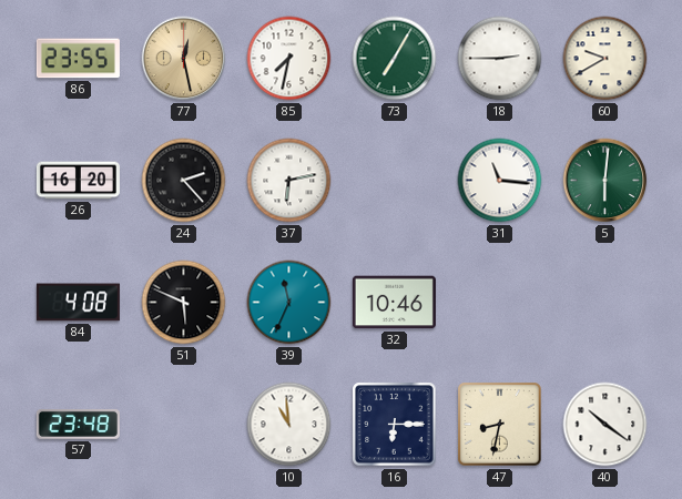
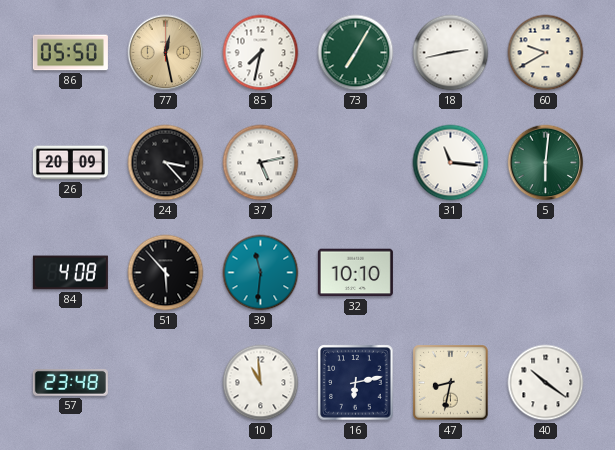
86: 23:55 -> 05:50
18: 2:45 -> 2:43
26: 16:20 -> 20:09
24: 2:23 -> 3:23
37: 6:13 -> 5:13
51: 5:49 -> 5:53
39: 11:34 -> 11:31
32: 10:46 -> 10:10
16: 6:15 -> 6:13
